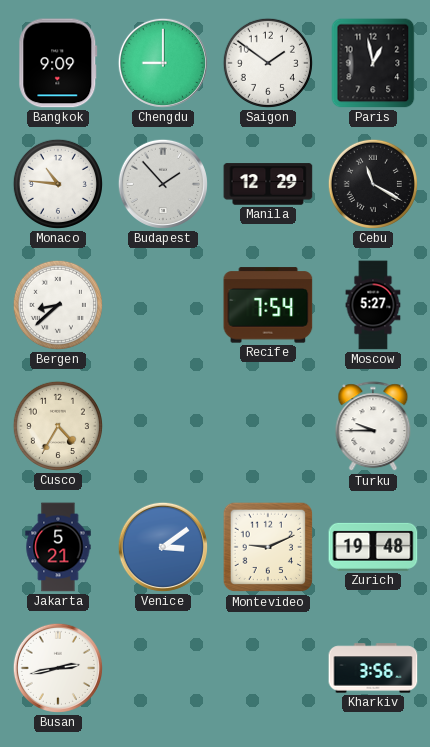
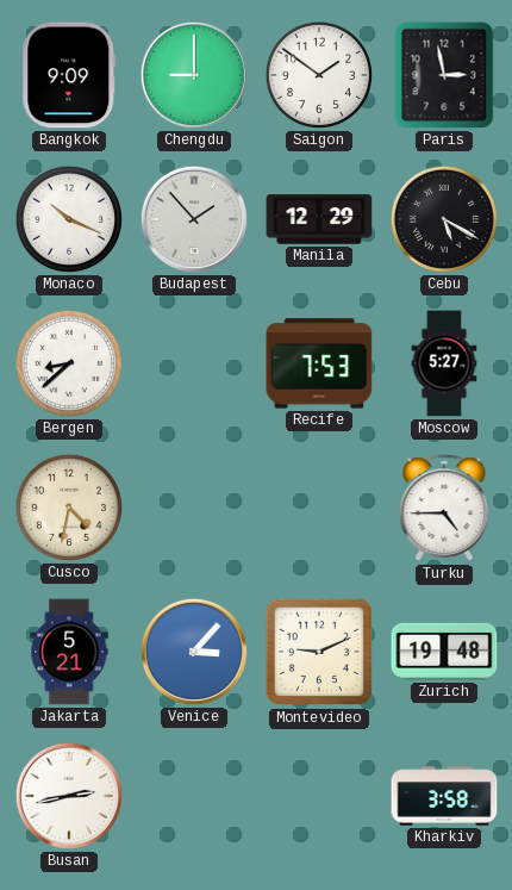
Paris: 12:58 -> 2:58
Monaco: 10:46 -> 10:19
Cebu: 11:20 -> 5:20
Recife: 7:54 -> 7:53
Cusco: 4:35 -> 4:32
Turku: 9:45 -> 4:45
Venice: 3:09 -> 3:07
Kharkiv: 3:56 -> 3:58
